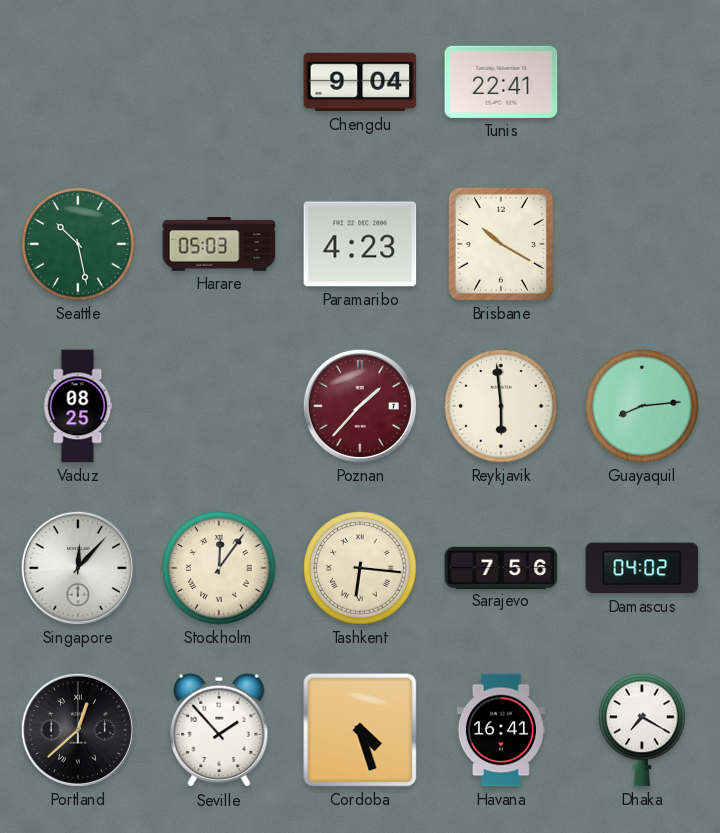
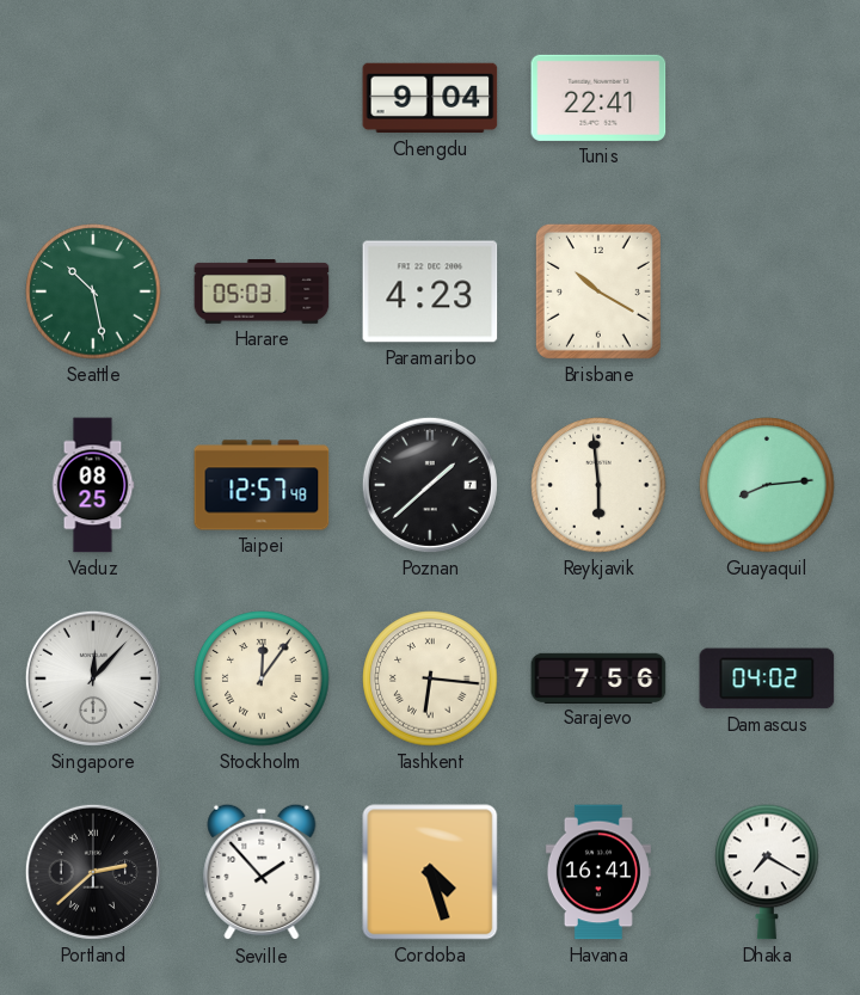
Taipei: none -> 12:57
Poznan: 1:37 -> 1:38
Poznan dial: burgundy -> black
Portland: 12:38 -> 2:38
